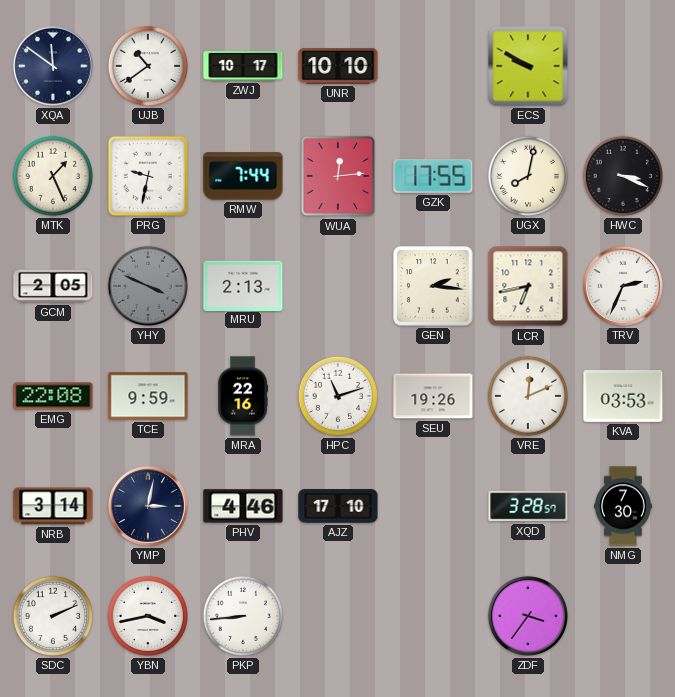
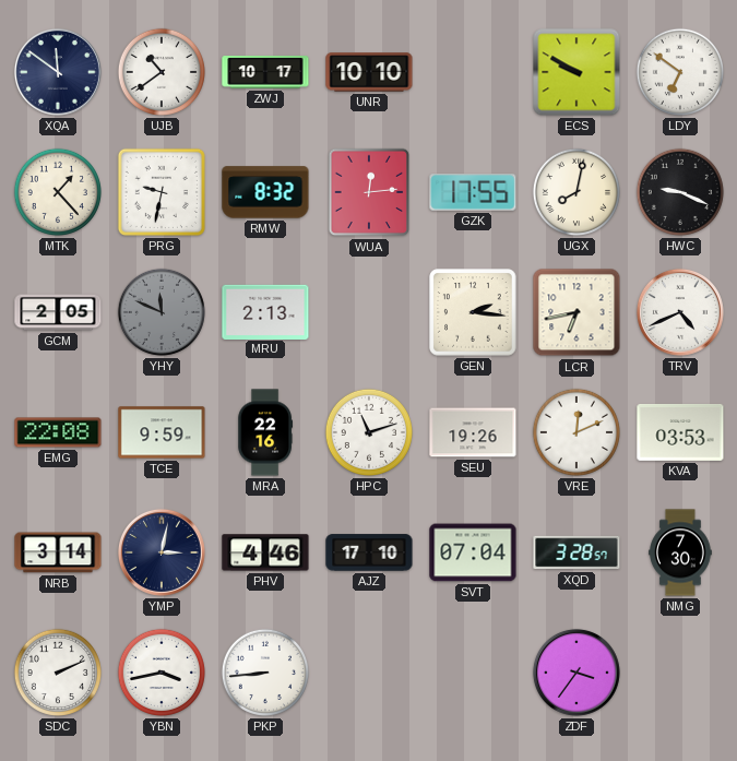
LDY: none -> 6:51
MTK: 1:26 -> 1:23
RMW: 7:44 -> 8:32
HWC: 3:19 -> 9:19
YHY: 3:49 -> 11:49
TRV: 2:34 -> 4:41
SVT: none -> 07:04
